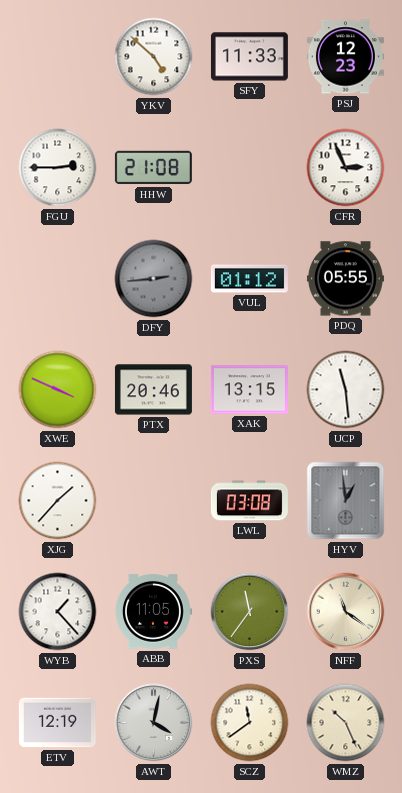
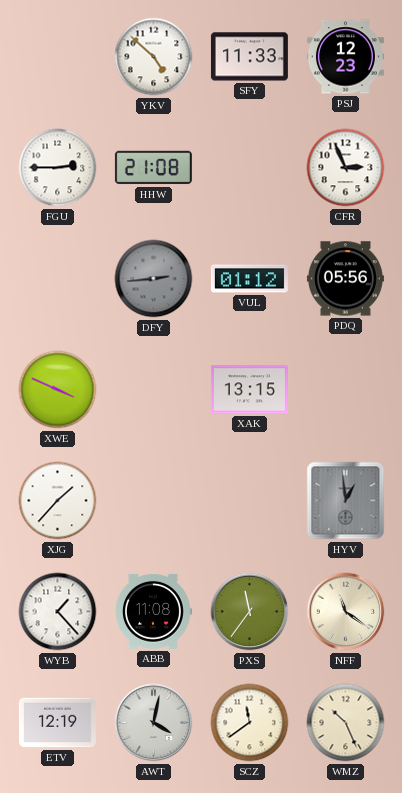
PDQ: 05:55 -> 05:56
PTX: 20:46 -> none
UCP: 11:29 -> none
LWL: 03:08 -> none
ABB: 11:05 -> 11:08
